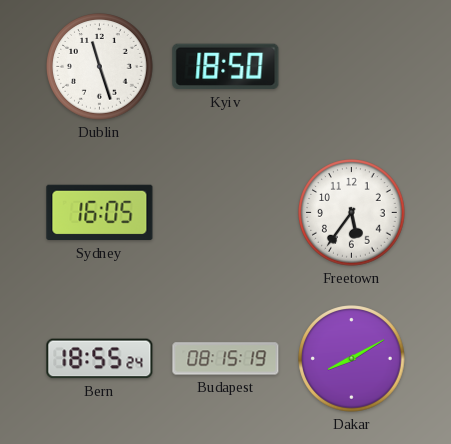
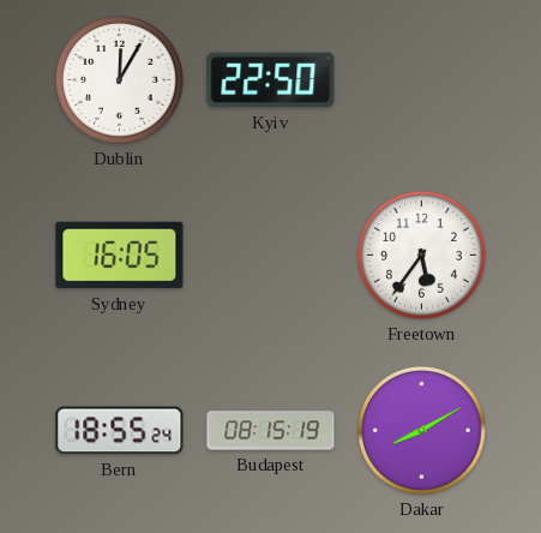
Dublin: 11:27 -> 12:05
Kyiv: 18:50 -> 22:50
